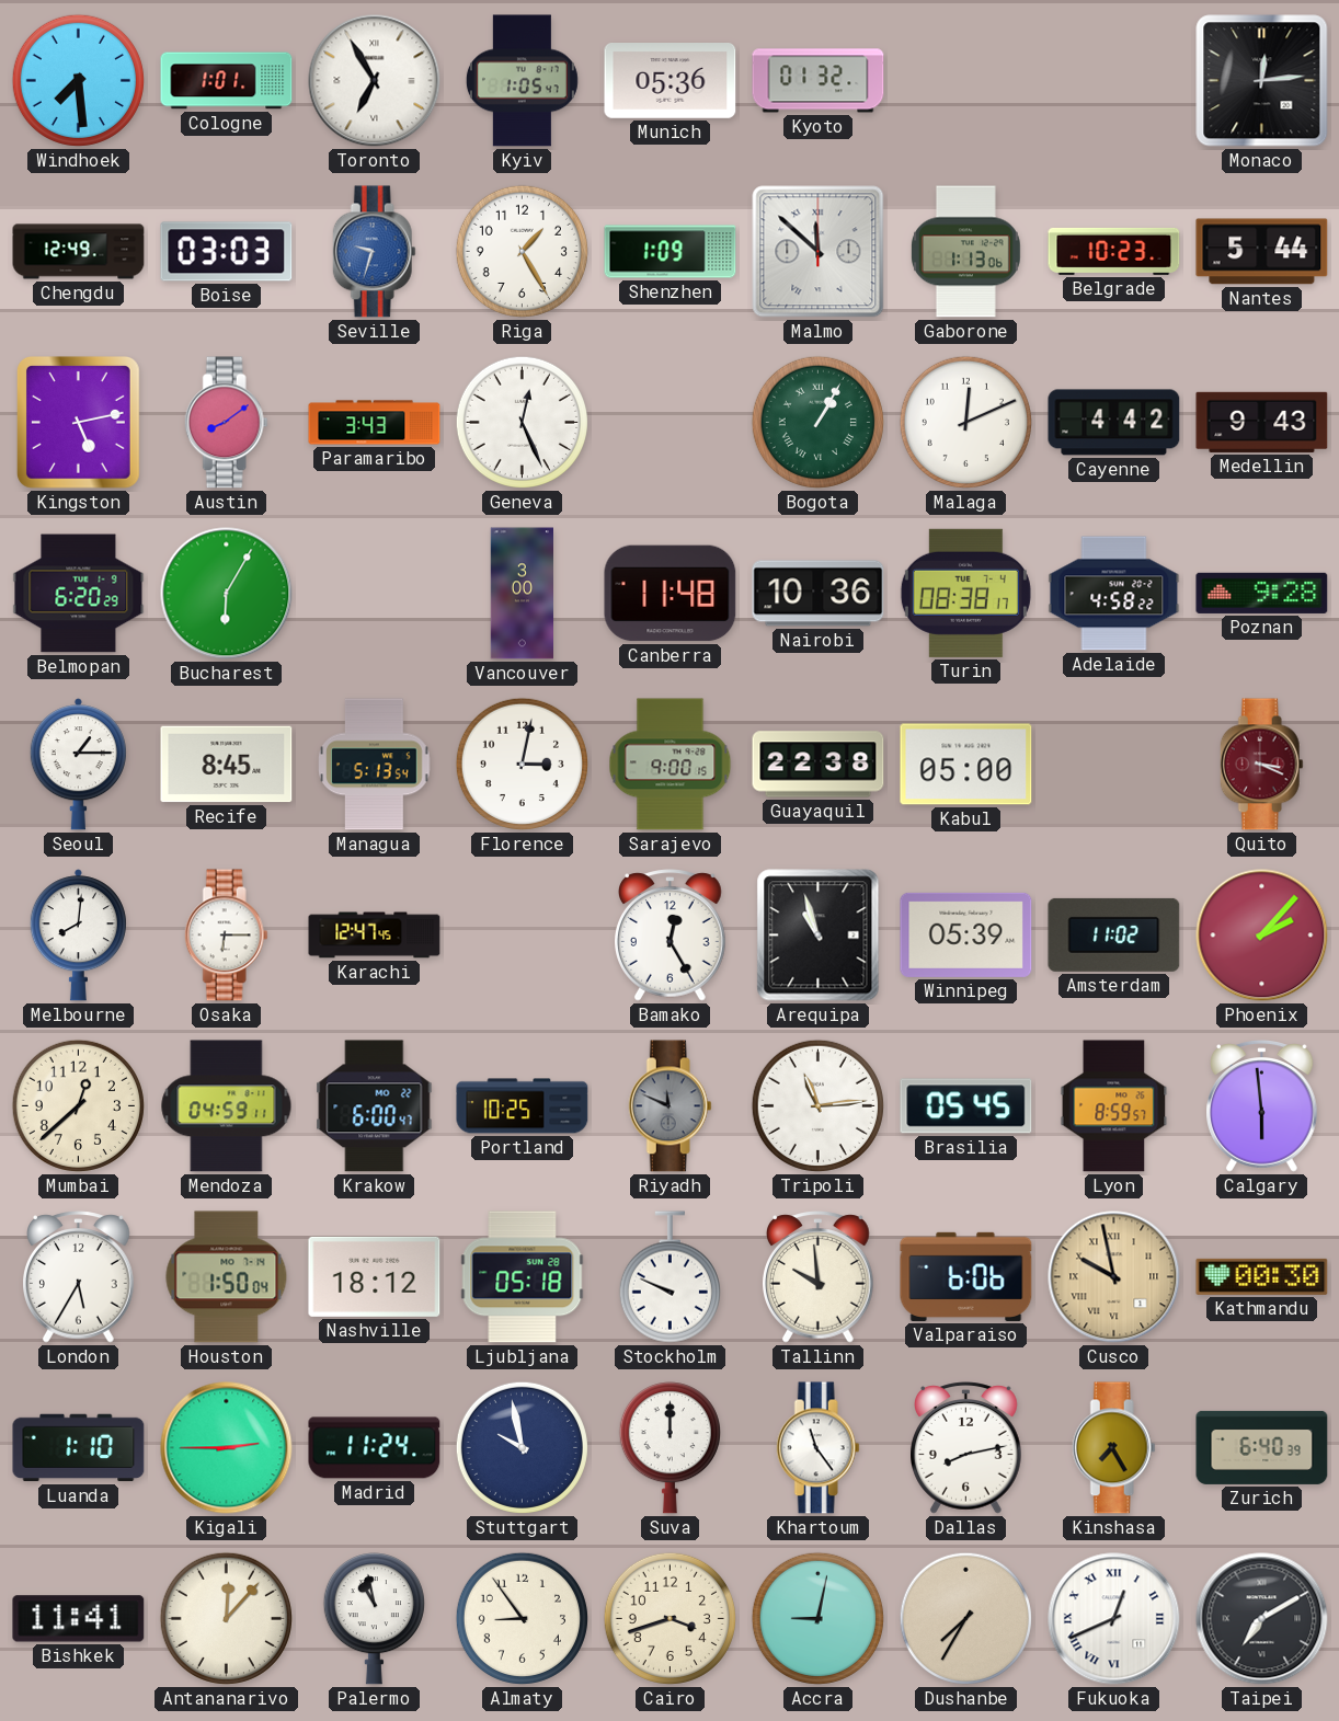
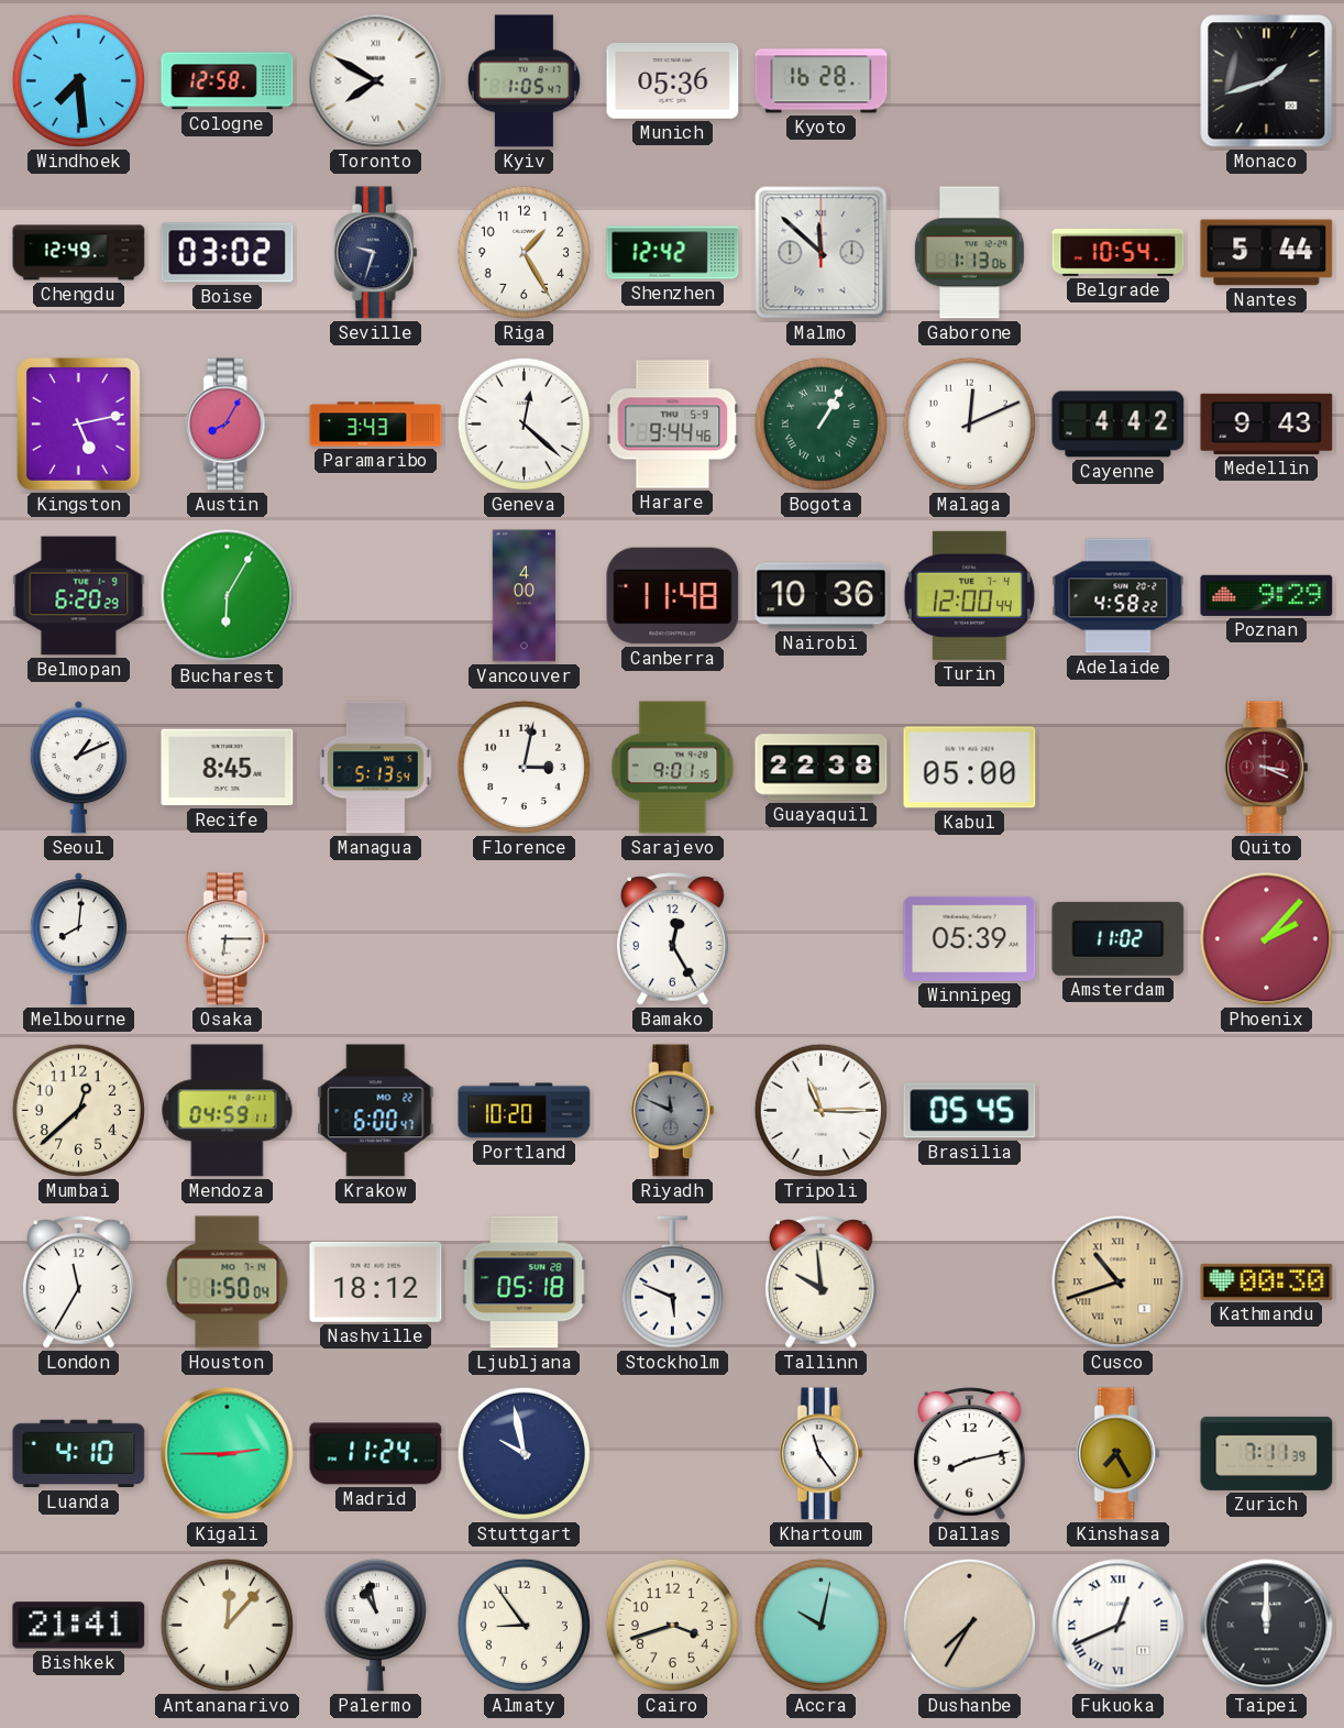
Cologne: 1:01 -> 12:58
Toronto: 6:55 -> 7:50
Kyoto: 01:32 -> 16:28
Monaco: 12:14 -> 1:42
Boise: 03:03 -> 03:02
Seville dial: blue -> navy
Shenzhen: 1:09 -> 12:42
Belgrade: 10:23 -> 10:54
Austin: 8:09 -> 8:05
Geneva: 12:26 -> 12:22
Harare: none -> 9:44
Vancouver: 3:00 -> 4:00
Turin: 08:38 -> 12:00
Poznan: 9:28 -> 9:29
Seoul: 1:15 -> 1:11
Sarajevo: 9:00 -> 9:01
Karachi: 12:47 -> none
Arequipa: 10:57 -> none
Portland: 10:25 -> 10:20
Tripoli: 11:14 -> 11:15
Lyon: 8:59 -> none
Calgary: 5:59 -> none
London: 5:35 -> 11:35
Stockholm: 9:49 -> 5:49
Valparaiso: 6:06 -> none
Cusco: 9:58 -> 10:42
Luanda: 1:10 -> 4:10
Suva: 12:00 -> none
Zurich: 6:40 -> 7:11
Bishkek: 11:41 -> 21:41
Accra: 9:02 -> 10:02
Taipei: 7:10 -> 12:00
